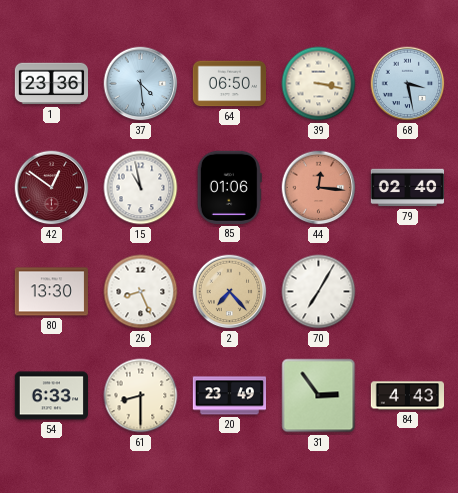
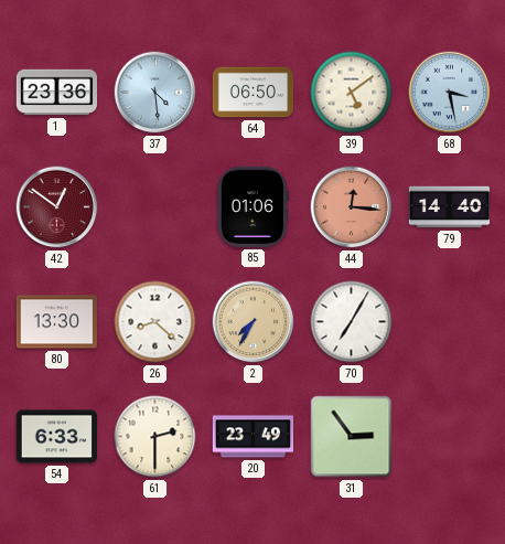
39: 3:17 -> 5:09
15: 10:58 -> none
79: 02:40 -> 14:40
26: 8:26 -> 8:22
2: 7:23 -> 7:35
61: 8:30 -> 2:30
84: 4:43 -> none
